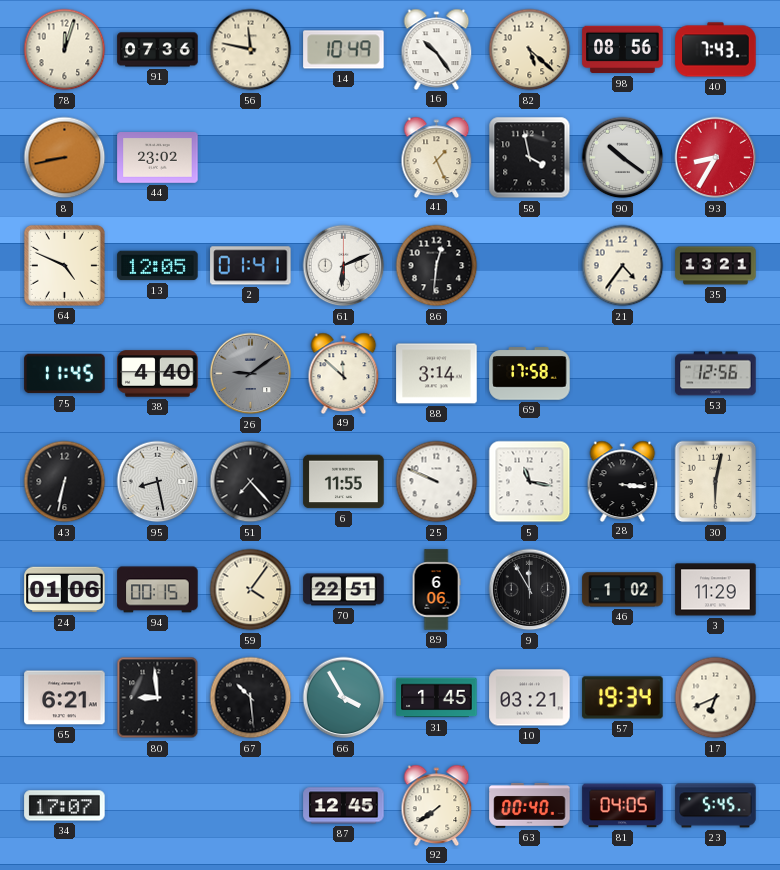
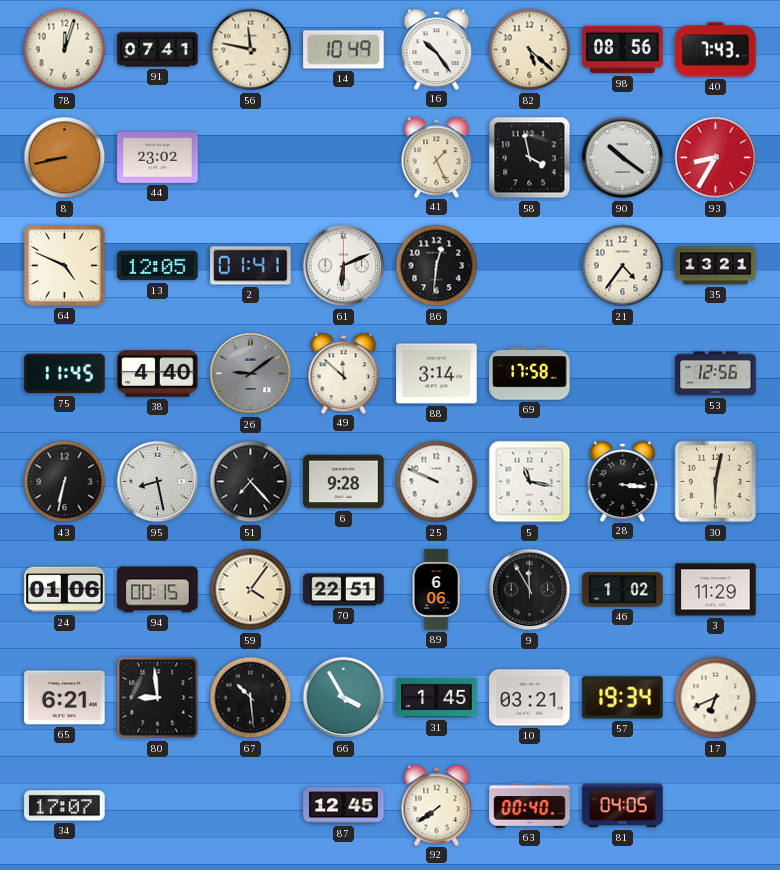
91: 07:36 -> 07:41
6: 11:55 -> 9:28
23: 5:45 -> none
